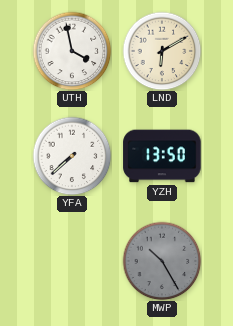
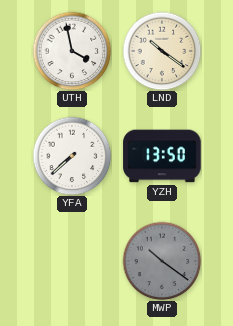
LND: 6:10 -> 10:21
MWP: 10:25 -> 10:21
